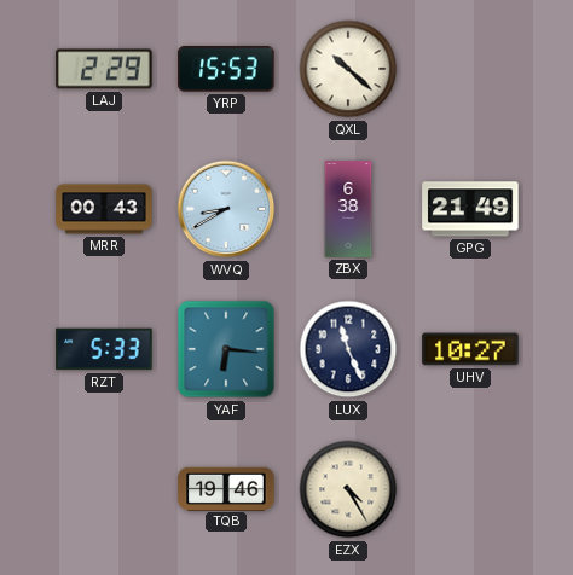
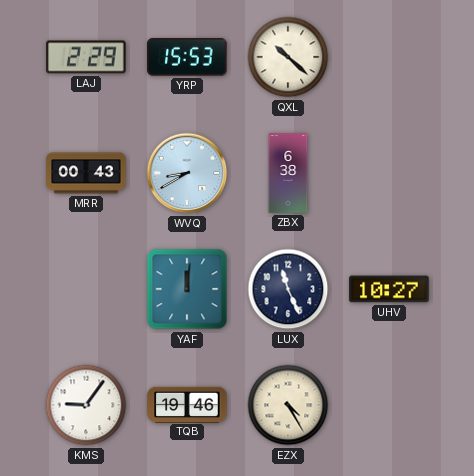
GPG: 21:49 -> none
RZT: 5:33 -> none
YAF: 6:16 -> 12:01
KMS: none -> 9:06
